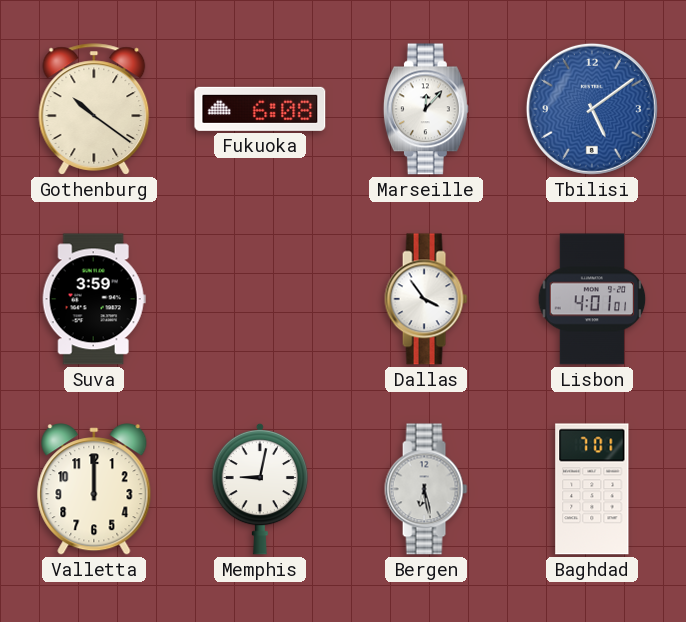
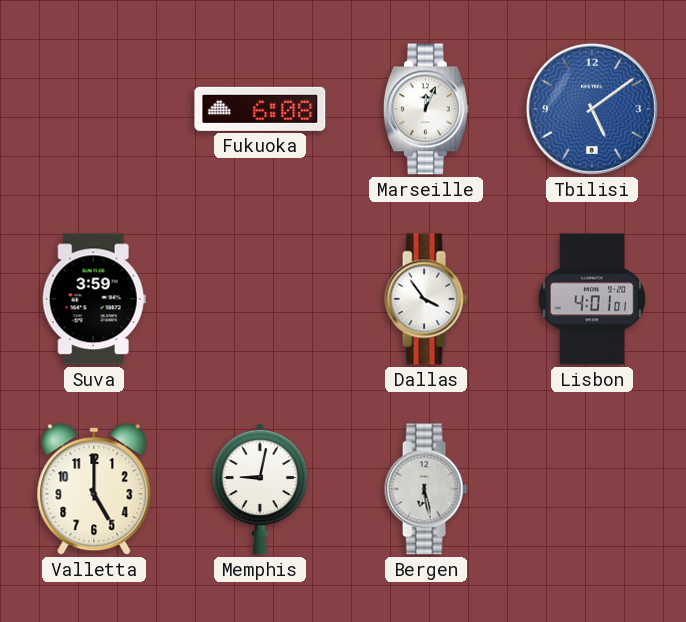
Gothenburg: 10:21 -> none
Marseille: 12:07 -> 12:04
Valletta: 12:00 -> 5:00
Baghdad: 7:01 -> none
